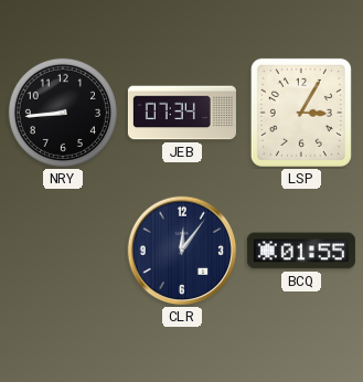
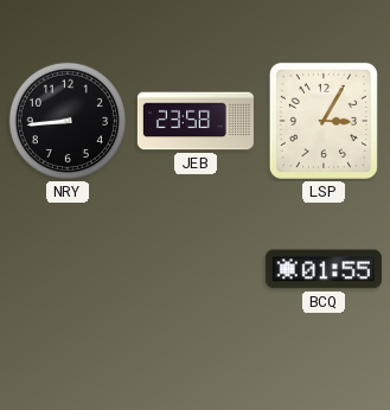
JEB: 07:34 -> 23:58
CLR: 12:06 -> none
